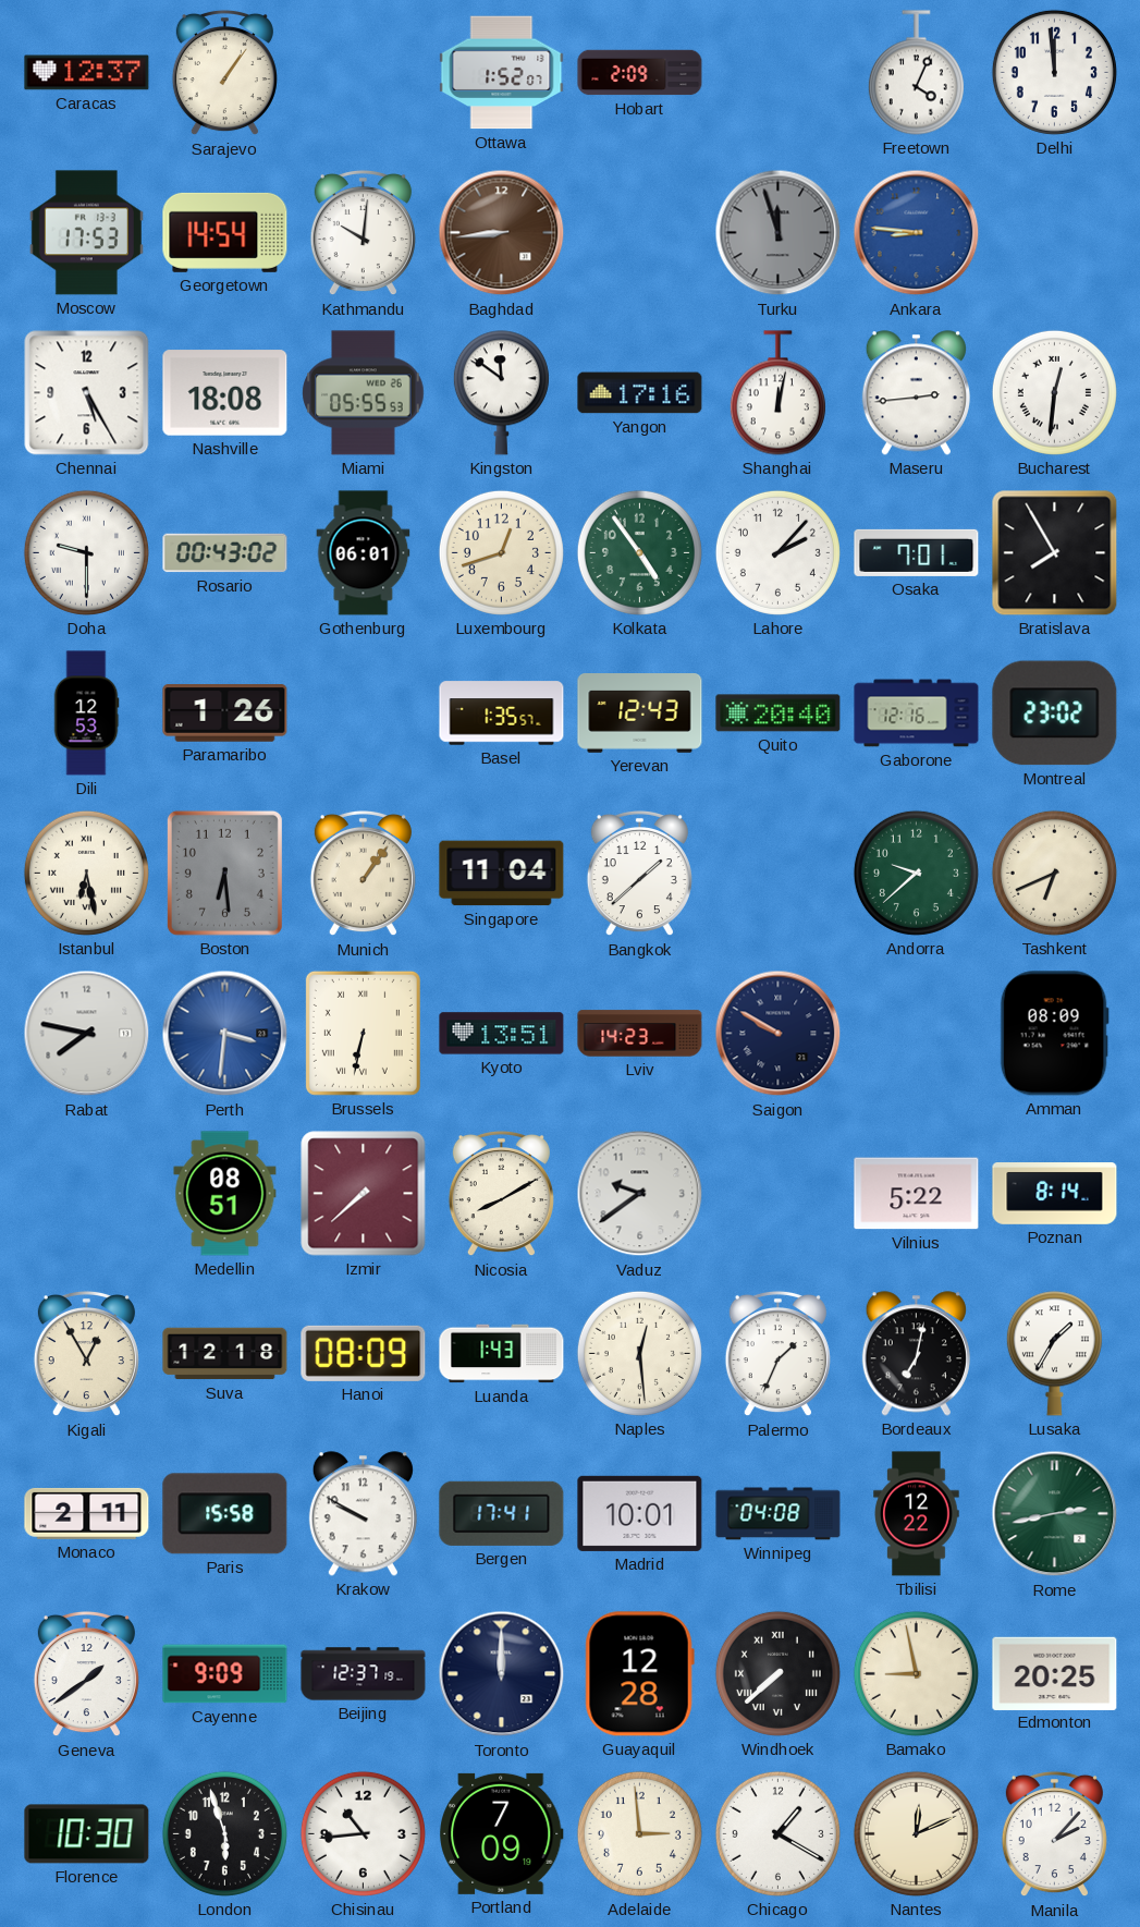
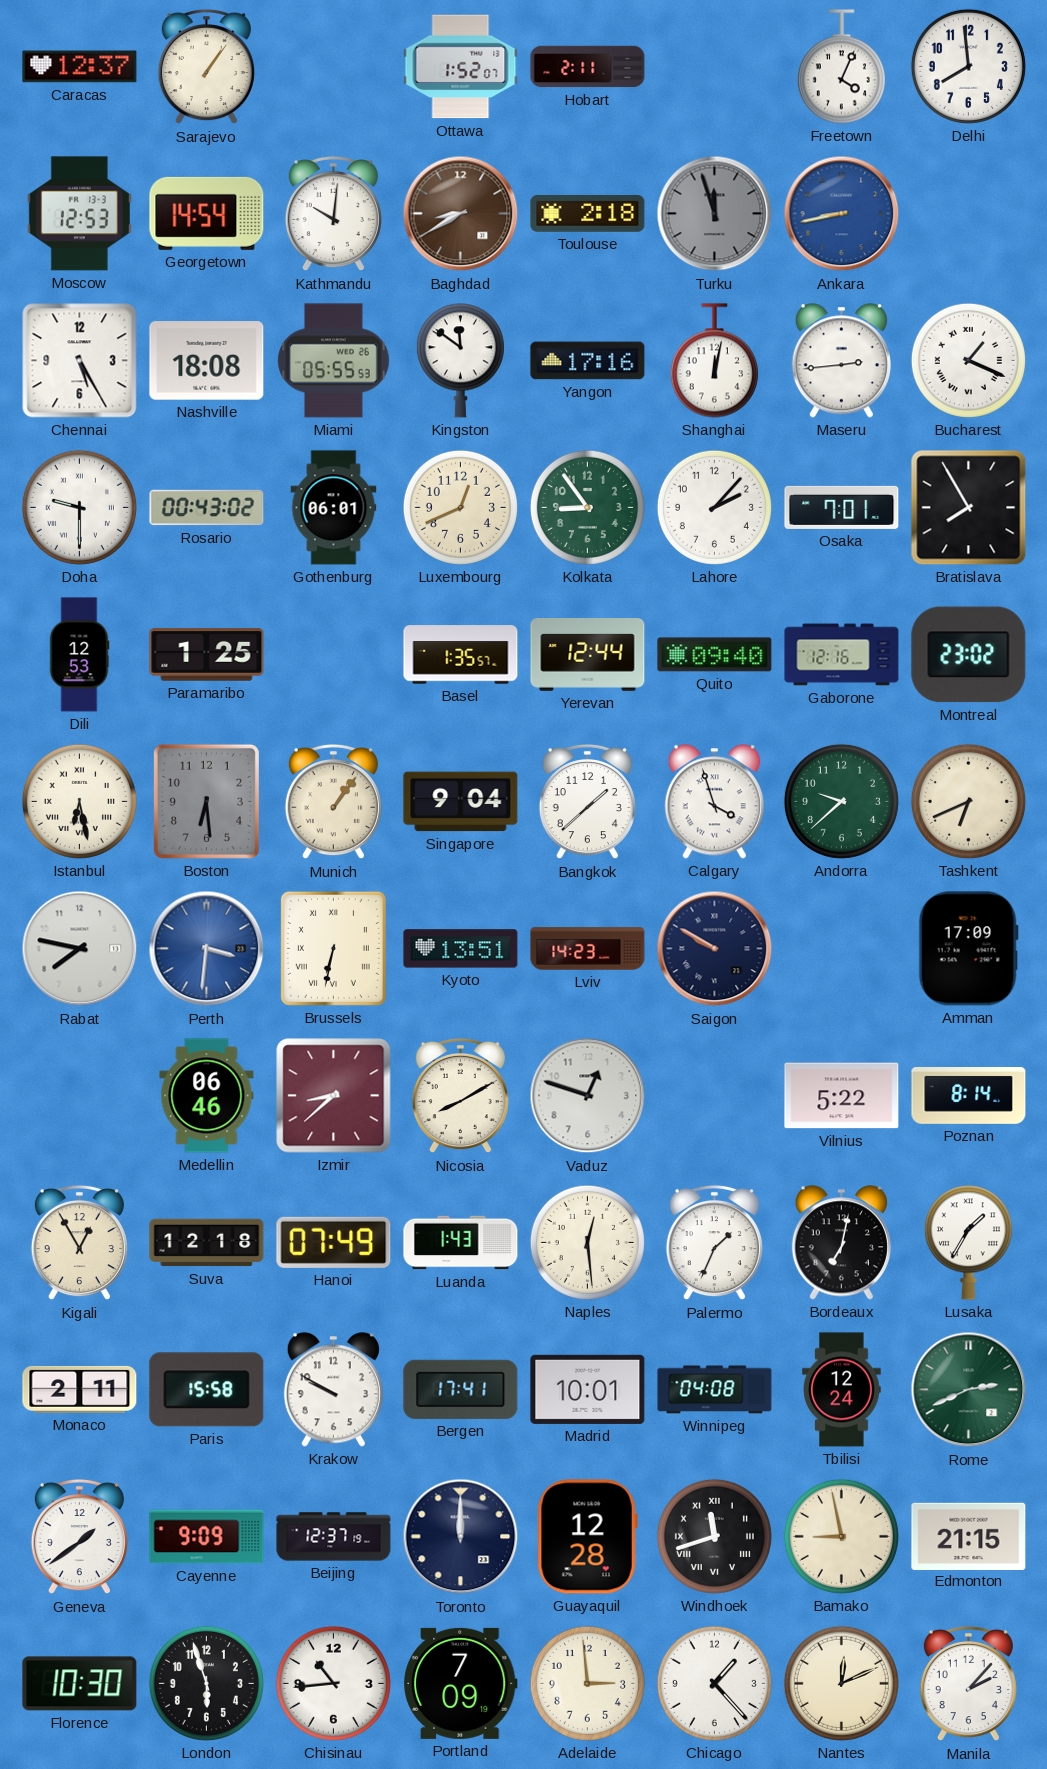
Hobart: 2:09 -> 2:11
Delhi: 11:59 -> 7:59
Moscow: 17:53 -> 12:53
Baghdad: 8:44 -> 8:40
Toulouse: none -> 2:18
Ankara: 8:46 -> 8:43
Bucharest: 12:31 -> 1:19
Luxembourg: 12:42 -> 12:41
Kolkata: 4:54 -> 8:54
Paramaribo: 1:26 -> 1:25
Yerevan: 12:43 -> 12:44
Quito: 20:40 -> 09:40
Singapore: 11:04 -> 9:04
Calgary: none -> 3:57
Amman: 08:09 -> 17:09
Medellin: 08:51 -> 06:46
Izmir: 7:38 -> 8:38
Vaduz: 9:39 -> 12:48
Hanoi: 08:09 -> 07:49
Tbilisi: 12:22 -> 12:24
Rome: 2:43 -> 2:41
Windhoek: 7:38 -> 11:42
Edmonton: 20:25 -> 21:15
Chicago: 1:20 -> 1:23
